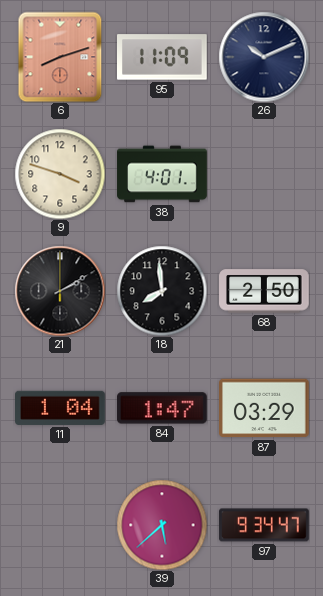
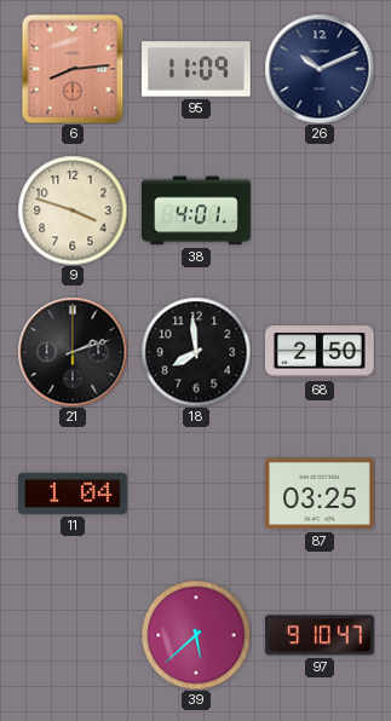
6: 8:12 -> 8:14
21: 2:10 -> 2:12
84: 1:47 -> none
87: 03:29 -> 03:25
97: 9:34 -> 9:10
